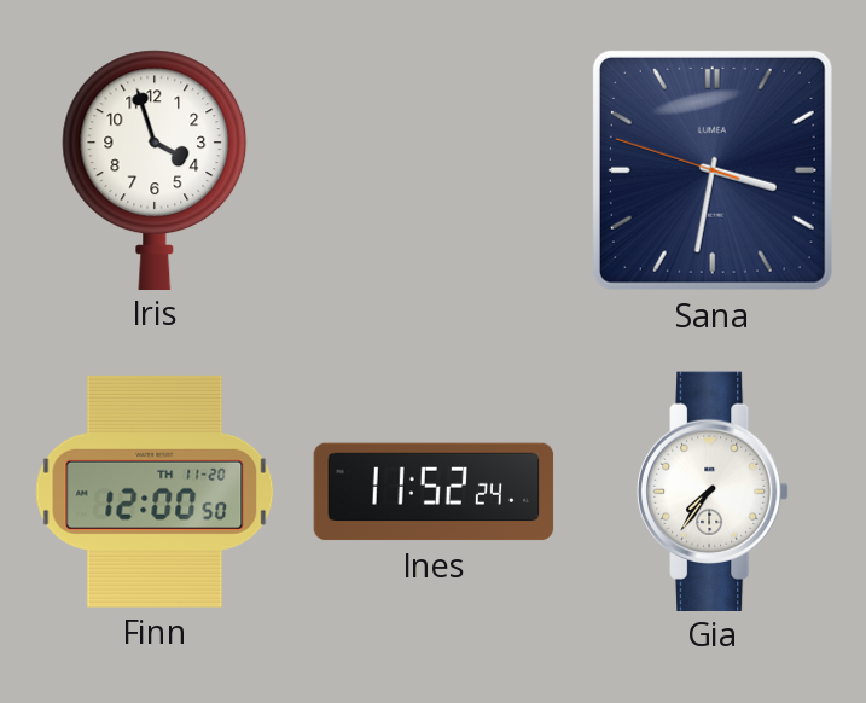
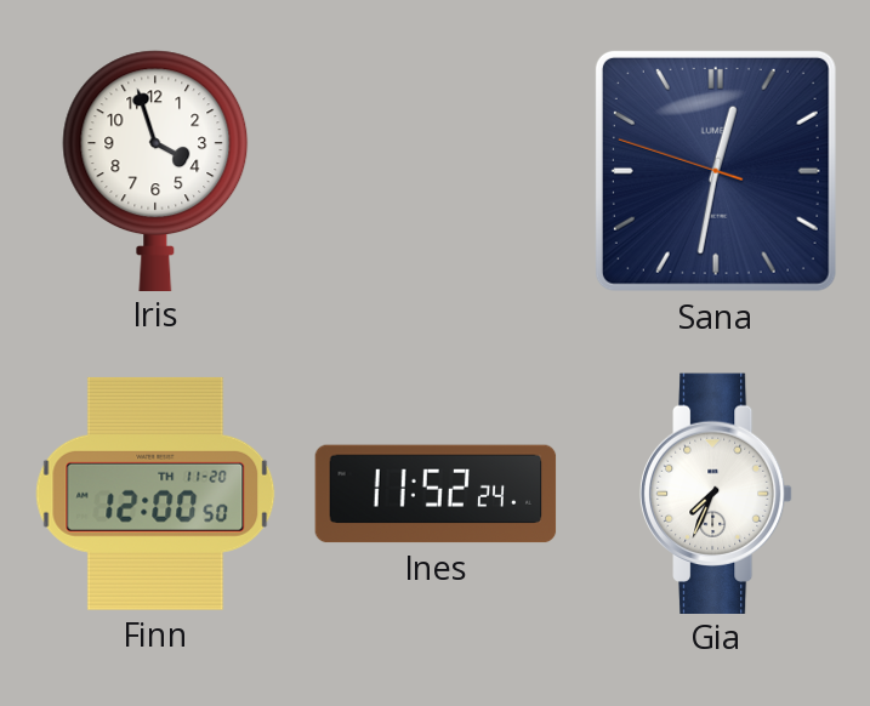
Sana: 3:31 -> 12:31
Gia: 7:36 -> 7:34
